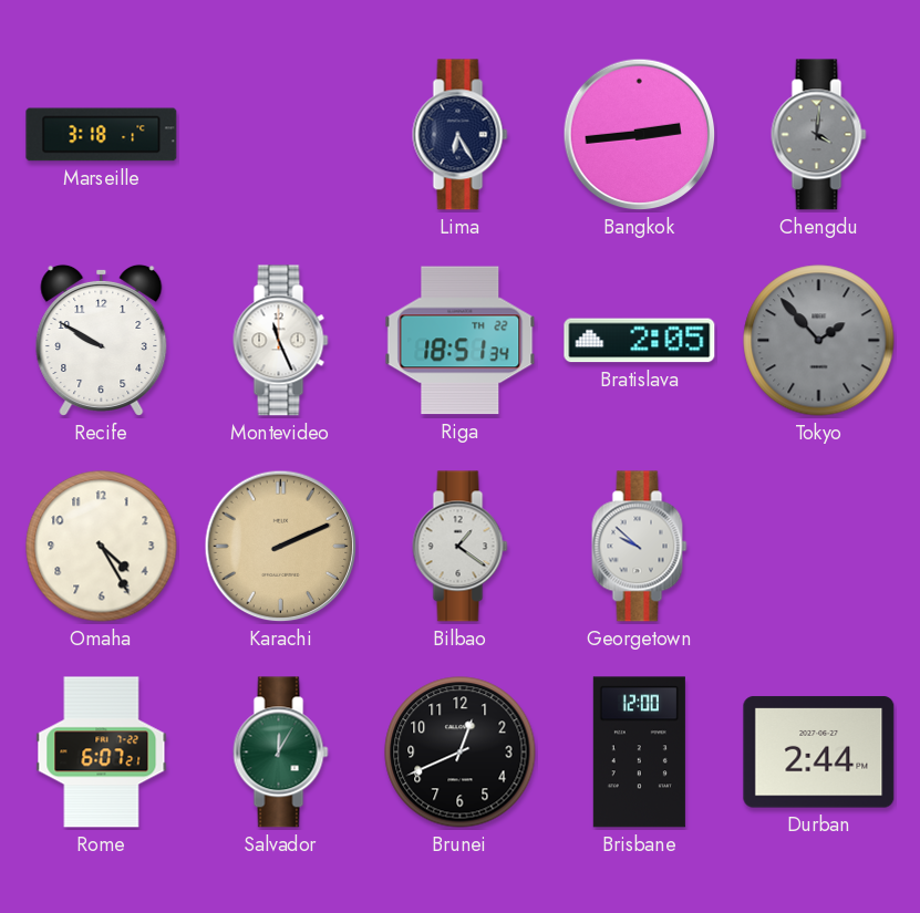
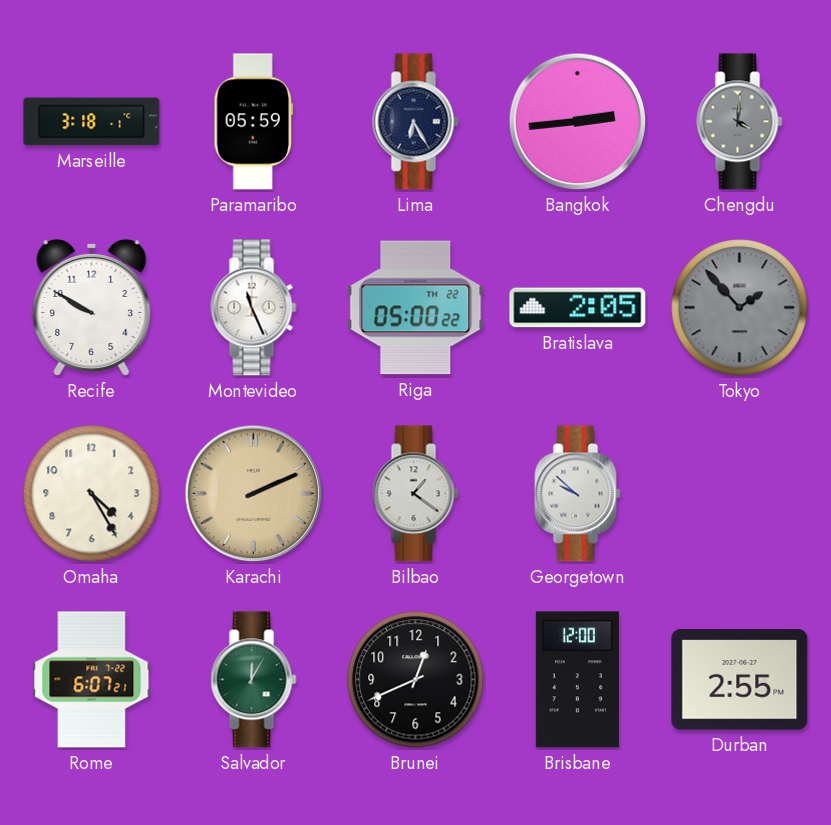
Paramaribo: none -> 05:59
Riga: 18:51 -> 05:00
Durban: 2:44 -> 2:55
